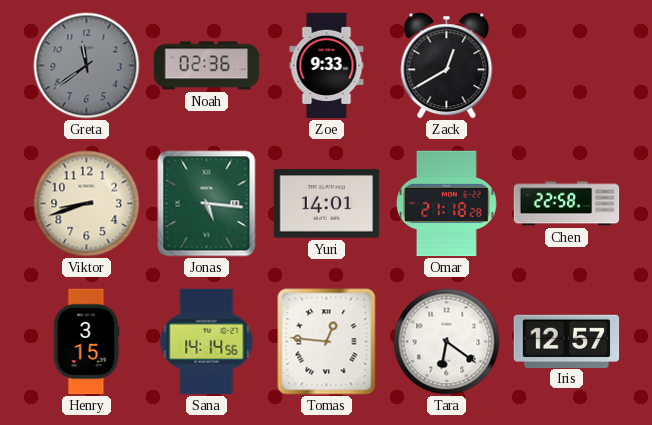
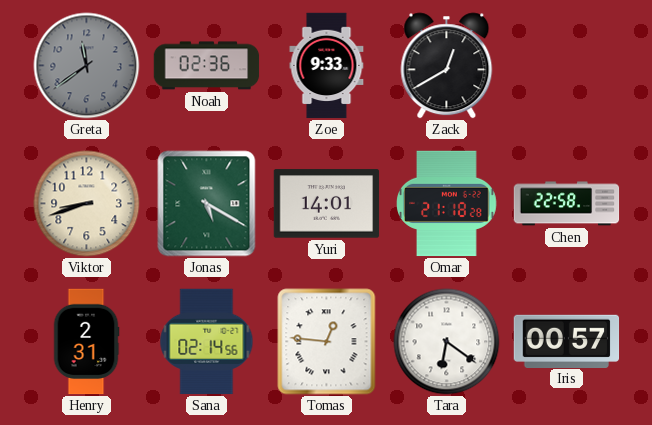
Jonas: 5:16 -> 5:20
Henry: 3:15 -> 2:31
Sana: 14:14 -> 02:14
Iris: 12:57 -> 00:57
